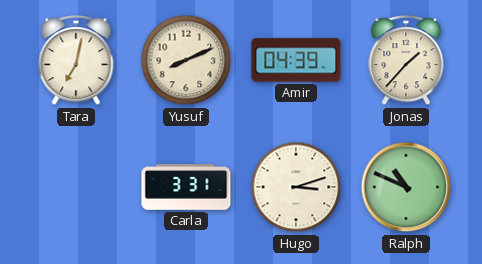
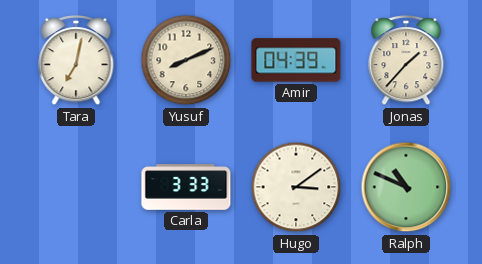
Carla: 3:31 -> 3:33
Hugo: 3:12 -> 3:09
